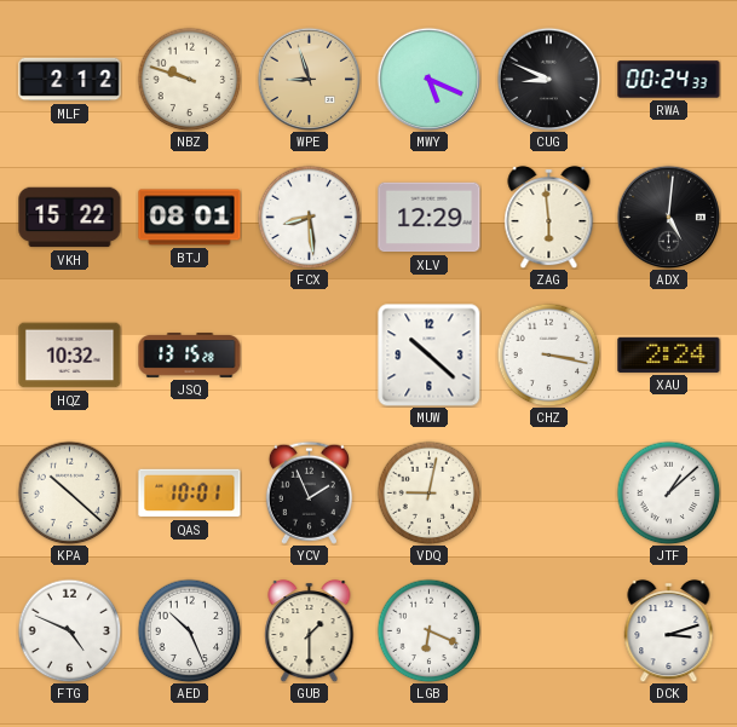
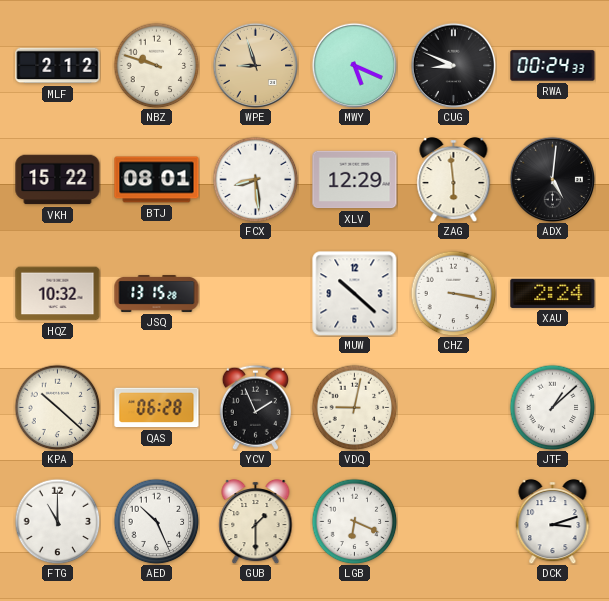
QAS: 10:01 -> 06:28
FTG: 4:49 -> 11:00
